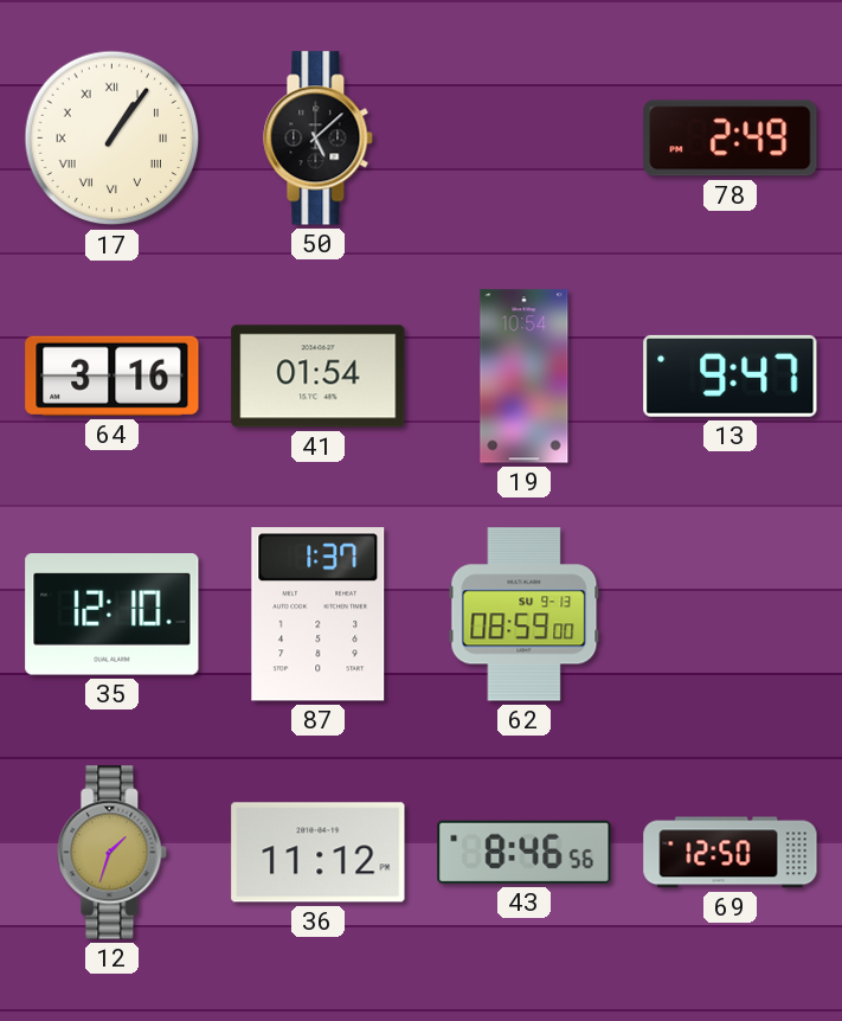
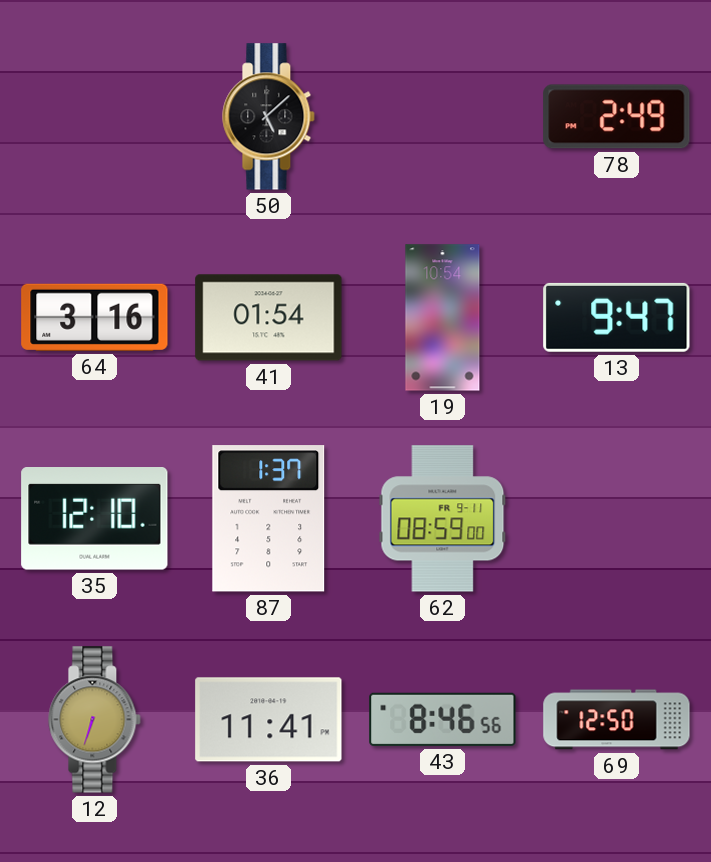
17: 1:06 -> none
62 date: SU 9-13 -> FR 9-11
12: 1:33 -> 6:33
36: 11:12 -> 11:41
